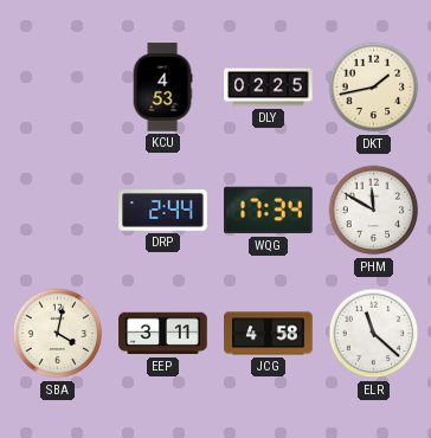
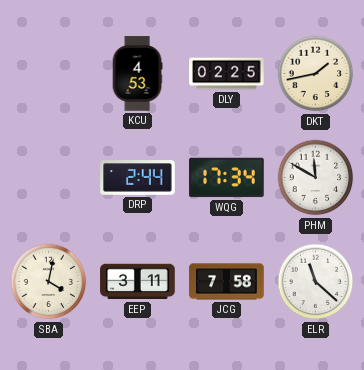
JCG: 4:58 -> 7:58
